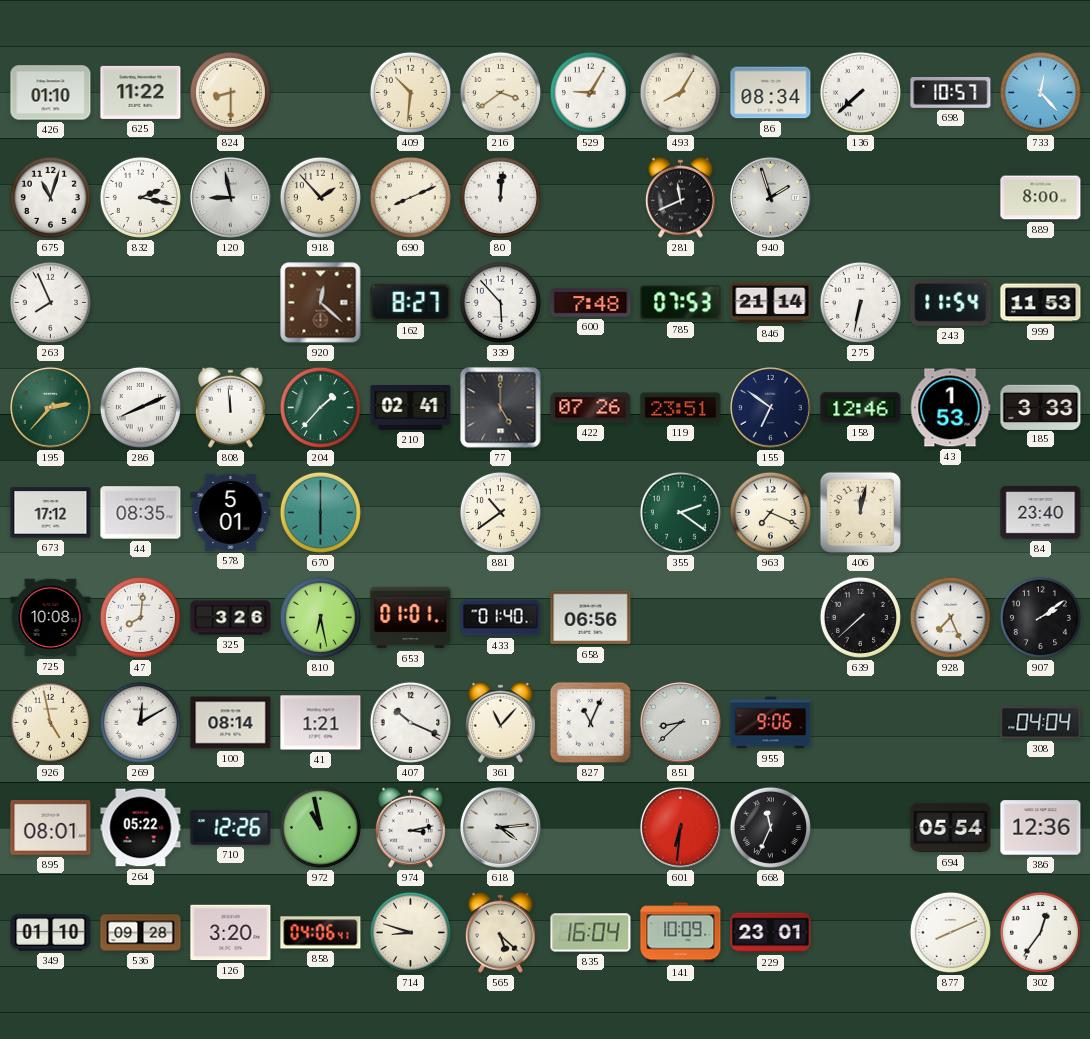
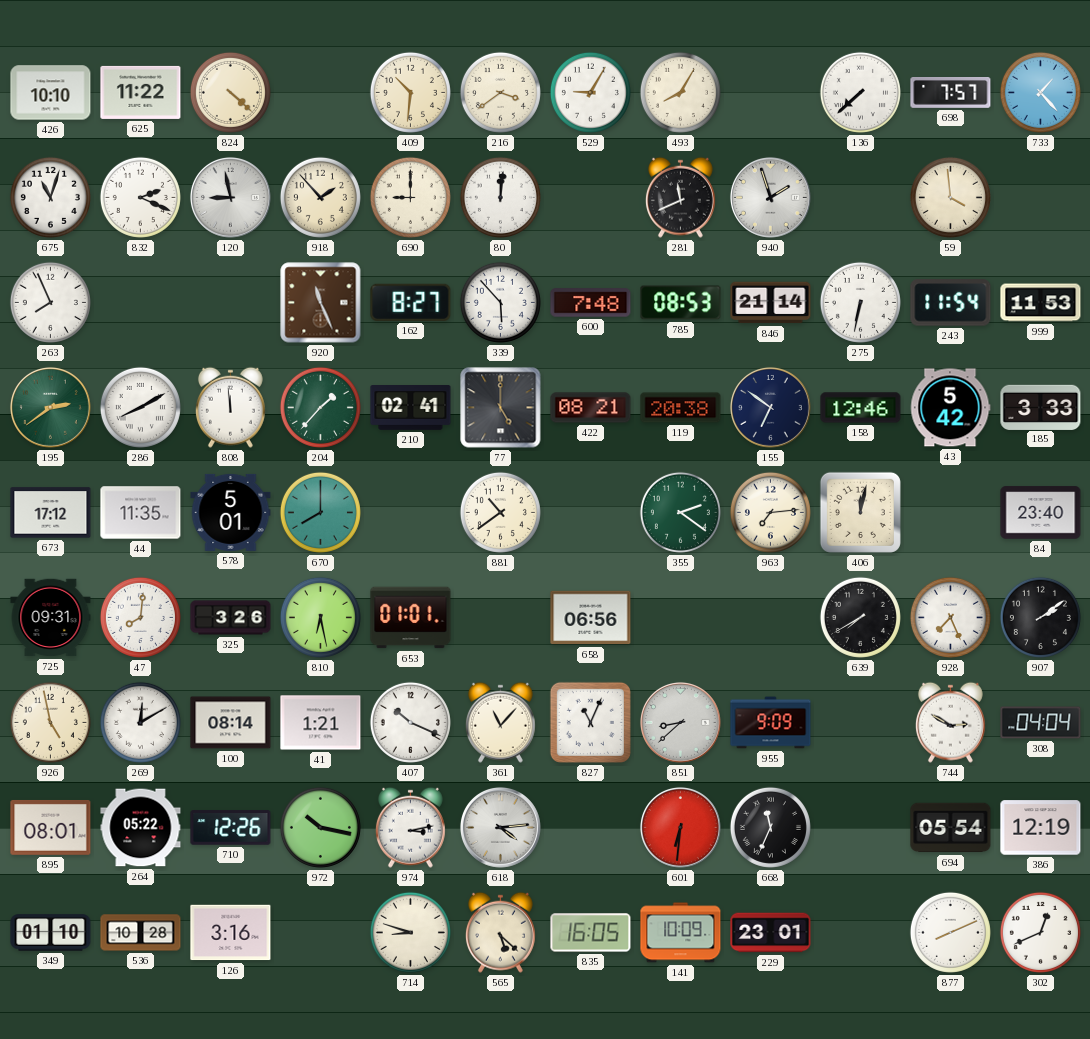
426: 01:10 -> 10:10
824: 8:30 -> 4:22
86: 08:34 -> none
698: 10:57 -> 7:57
733: 12:23 -> 1:23
832: 2:17 -> 2:19
690: 8:11 -> 9:00
59: none -> 3:59
889: 8:00 -> none
920: 12:22 -> 11:26
785: 07:53 -> 08:53
195: 2:37 -> 2:39
286: 8:11 -> 8:10
422: 07:26 -> 08:21
119: 23:51 -> 20:38
43: 1:53 -> 5:42
44: 08:35 -> 11:35
670: 6:00 -> 8:00
963: 7:19 -> 7:14
725: 10:08 -> 09:31
433: 01:40 -> none
639: 7:38 -> 7:40
955: 9:06 -> 9:09
744: none -> 2:50
972: 10:58 -> 10:17
386: 12:36 -> 12:19
536: 09:28 -> 10:28
126: 3:20 -> 3:16
858: 04:06 -> none
835: 16:04 -> 16:05
302: 12:36 -> 12:41
